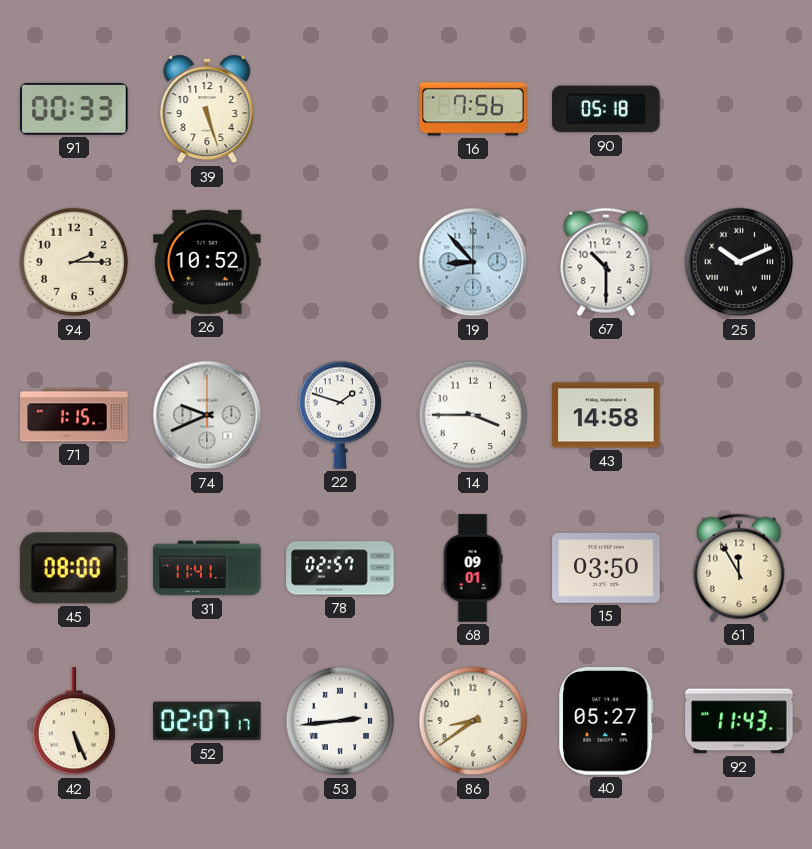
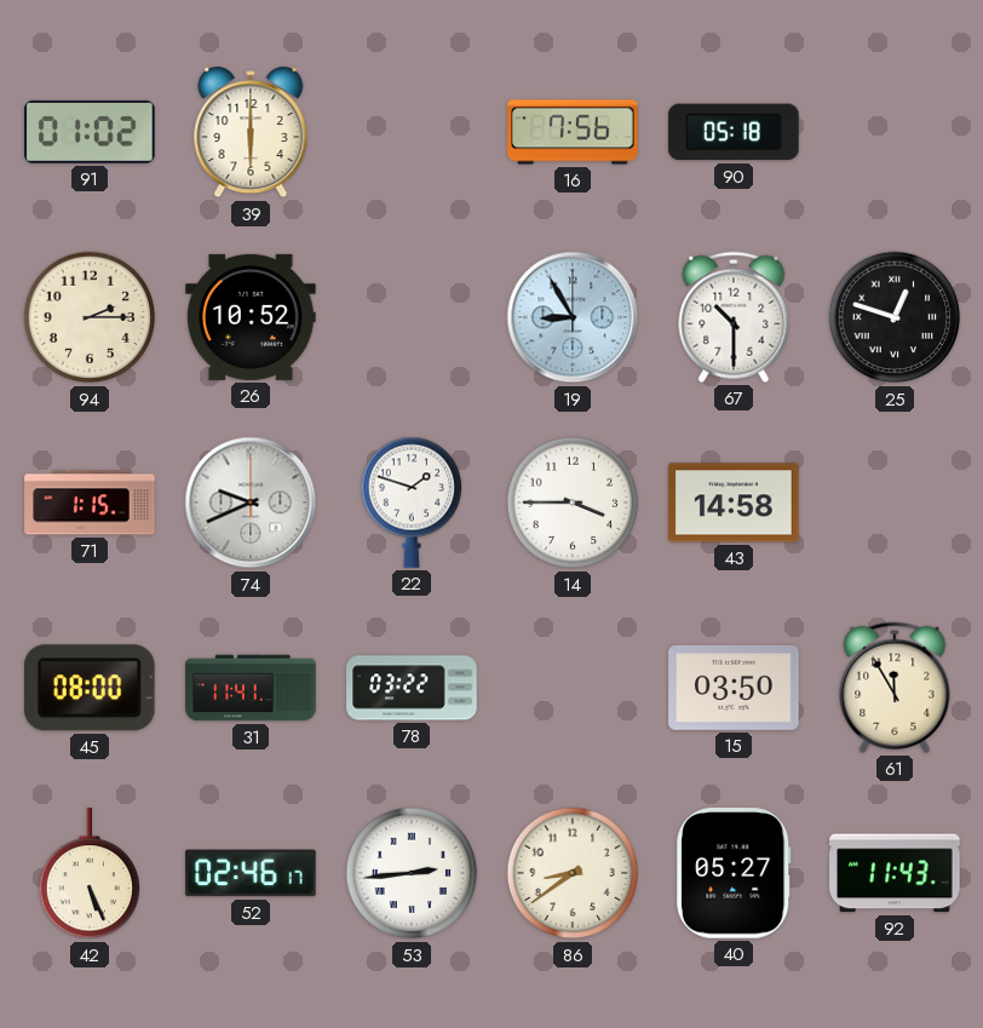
91: 00:33 -> 01:02
39: 5:27 -> 6:00
19: 8:53 -> 8:55
25: 10:11 -> 12:48
78: 02:57 -> 03:22
68: 09:01 -> none
52: 02:07 -> 02:46
